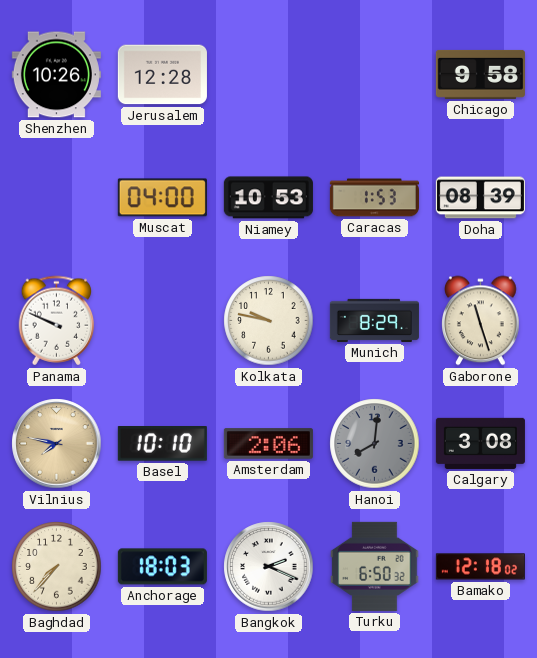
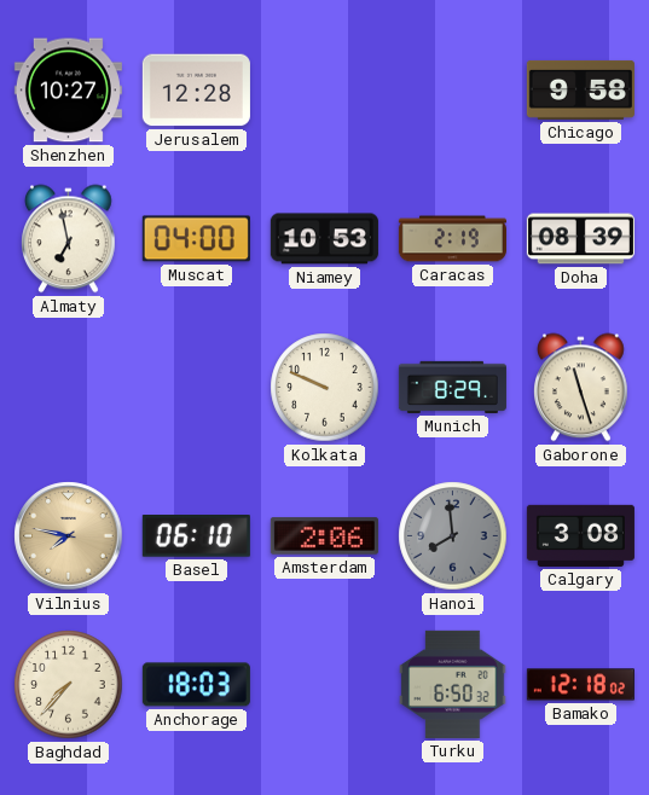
Shenzhen: 10:26 -> 10:27
Almaty: none -> 6:58
Caracas: 1:53 -> 2:19
Panama: 9:49 -> none
Kolkata: 9:47 -> 9:49
Basel: 10:10 -> 06:10
Hanoi: 8:01 -> 7:59
Bangkok: 2:19 -> none
